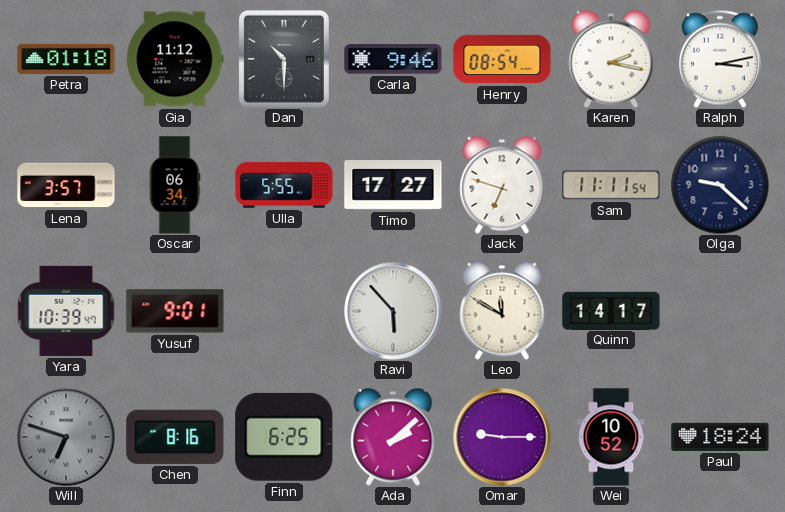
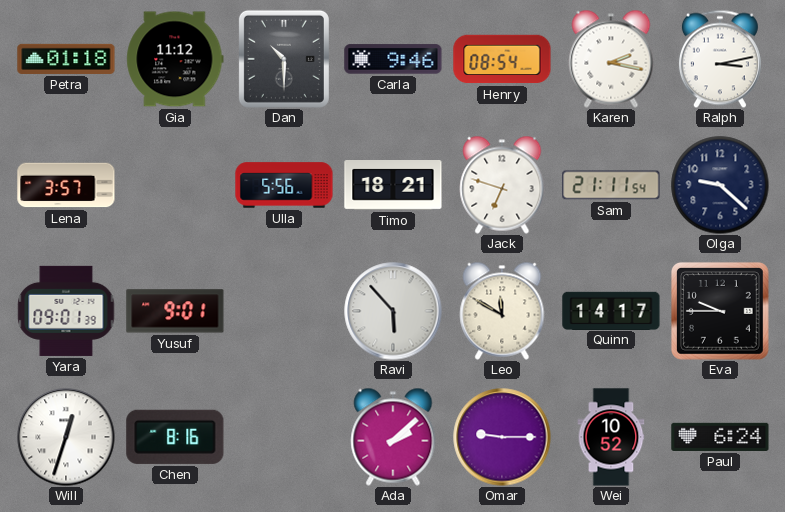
Oscar: 06:34 -> none
Ulla: 5:55 -> 5:56
Timo: 17:27 -> 18:21
Sam: 11:11 -> 21:11
Yara: 10:39 -> 09:01
Eva: none -> 9:45
Will: 6:48 -> 12:33
Will dial: grey -> white
Finn: 6:25 -> none
Paul: 18:24 -> 6:24
